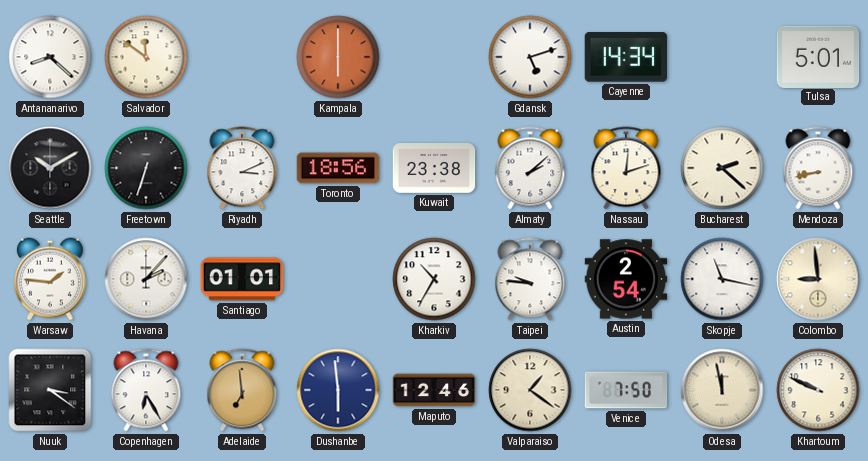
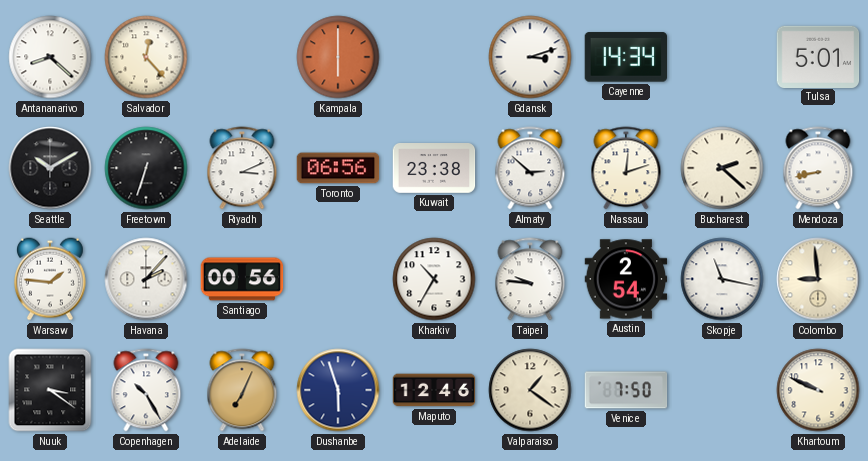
Salvador: 11:51 -> 12:23
Gdansk: 5:12 -> 3:12
Toronto: 18:56 -> 06:56
Almaty: 2:08 -> 2:52
Santiago: 01:01 -> 00:56
Copenhagen: 6:25 -> 10:25
Adelaide: 6:59 -> 7:04
Dushanbe: 5:59 -> 5:57
Odesa: 11:58 -> none
